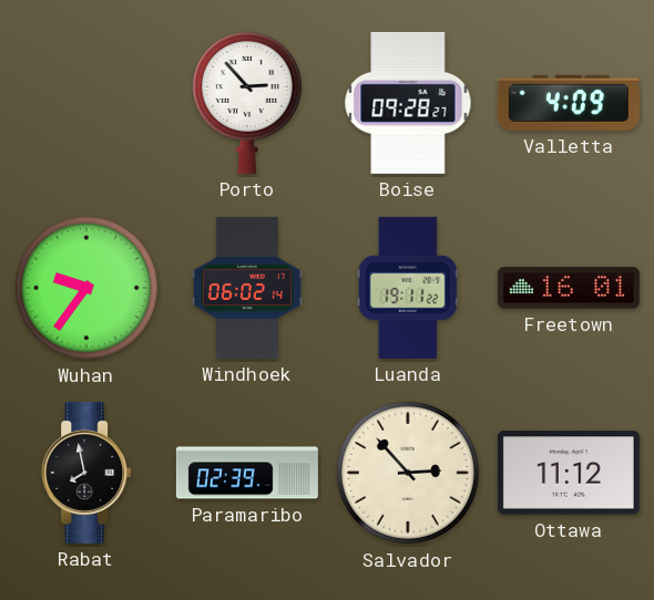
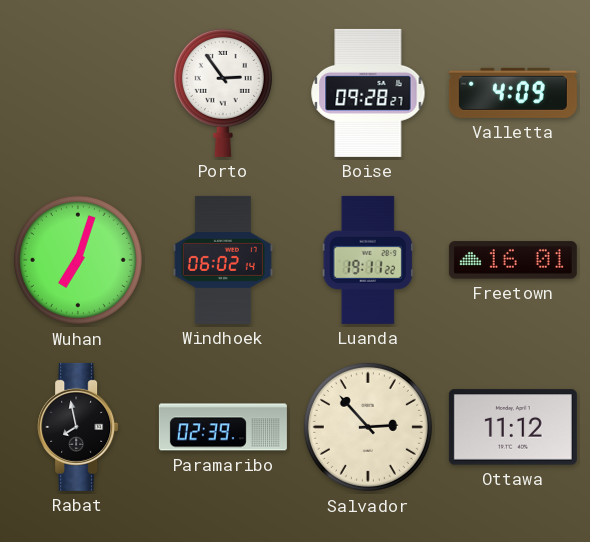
Porto: 2:53 -> 2:54
Wuhan: 9:36 -> 7:03
